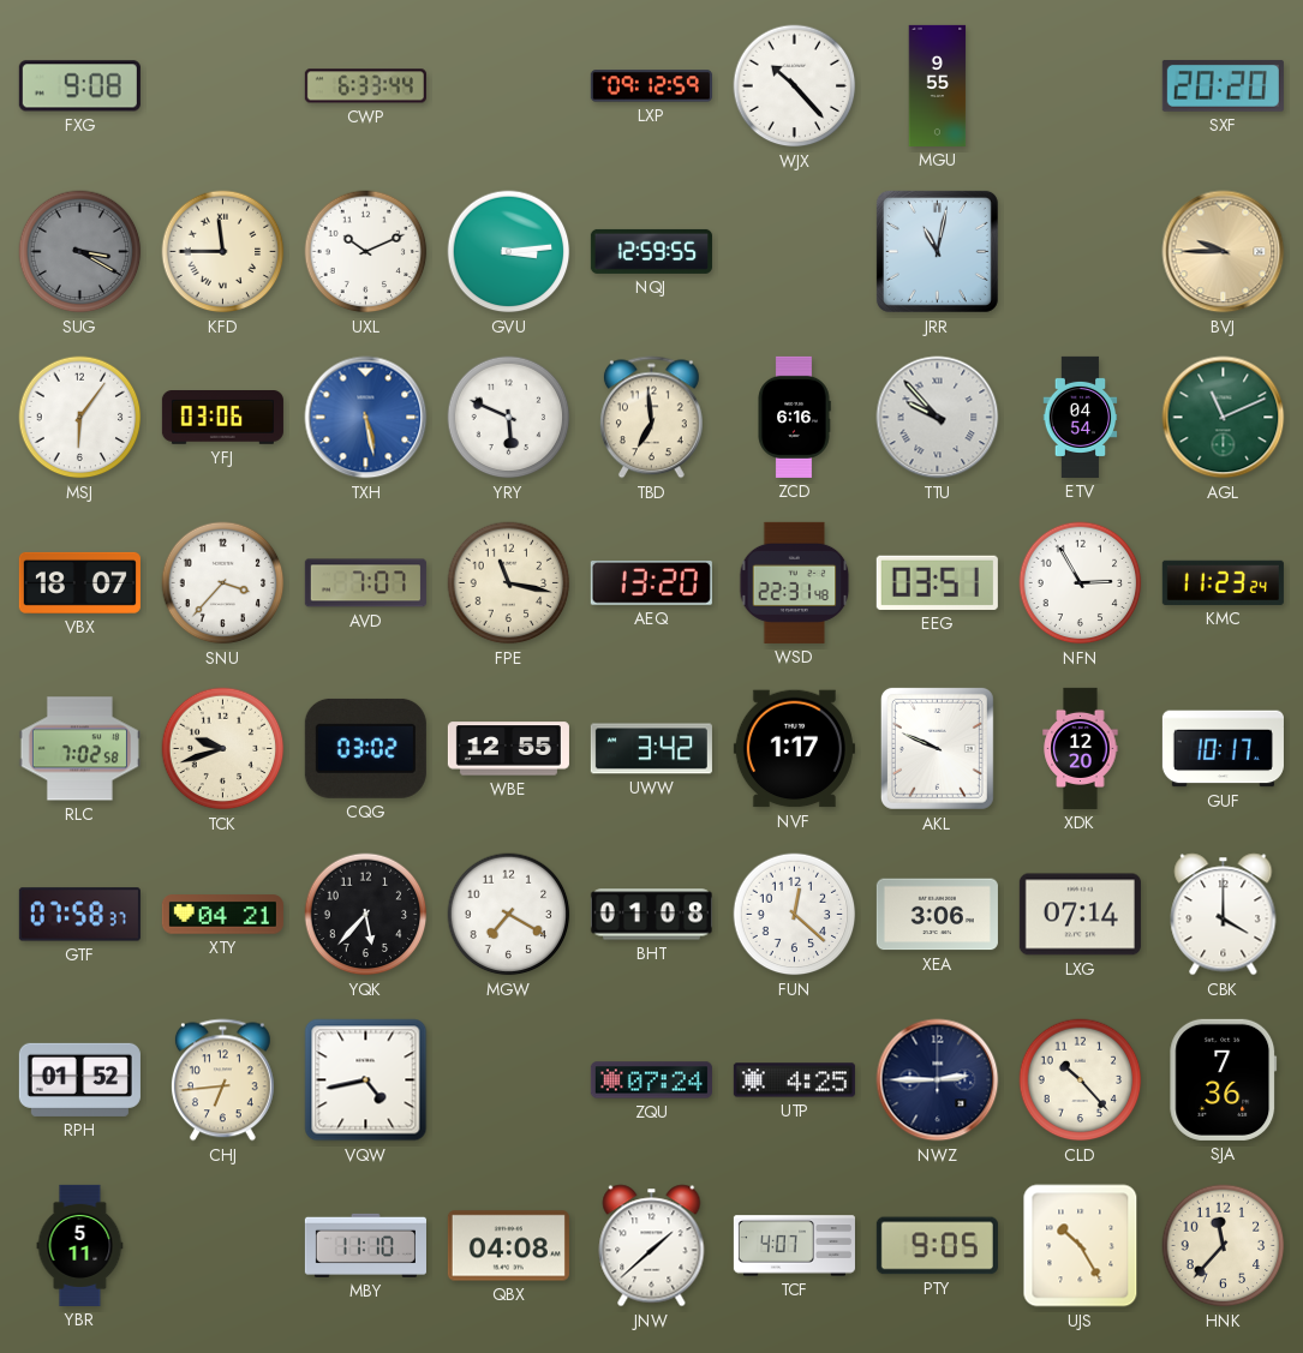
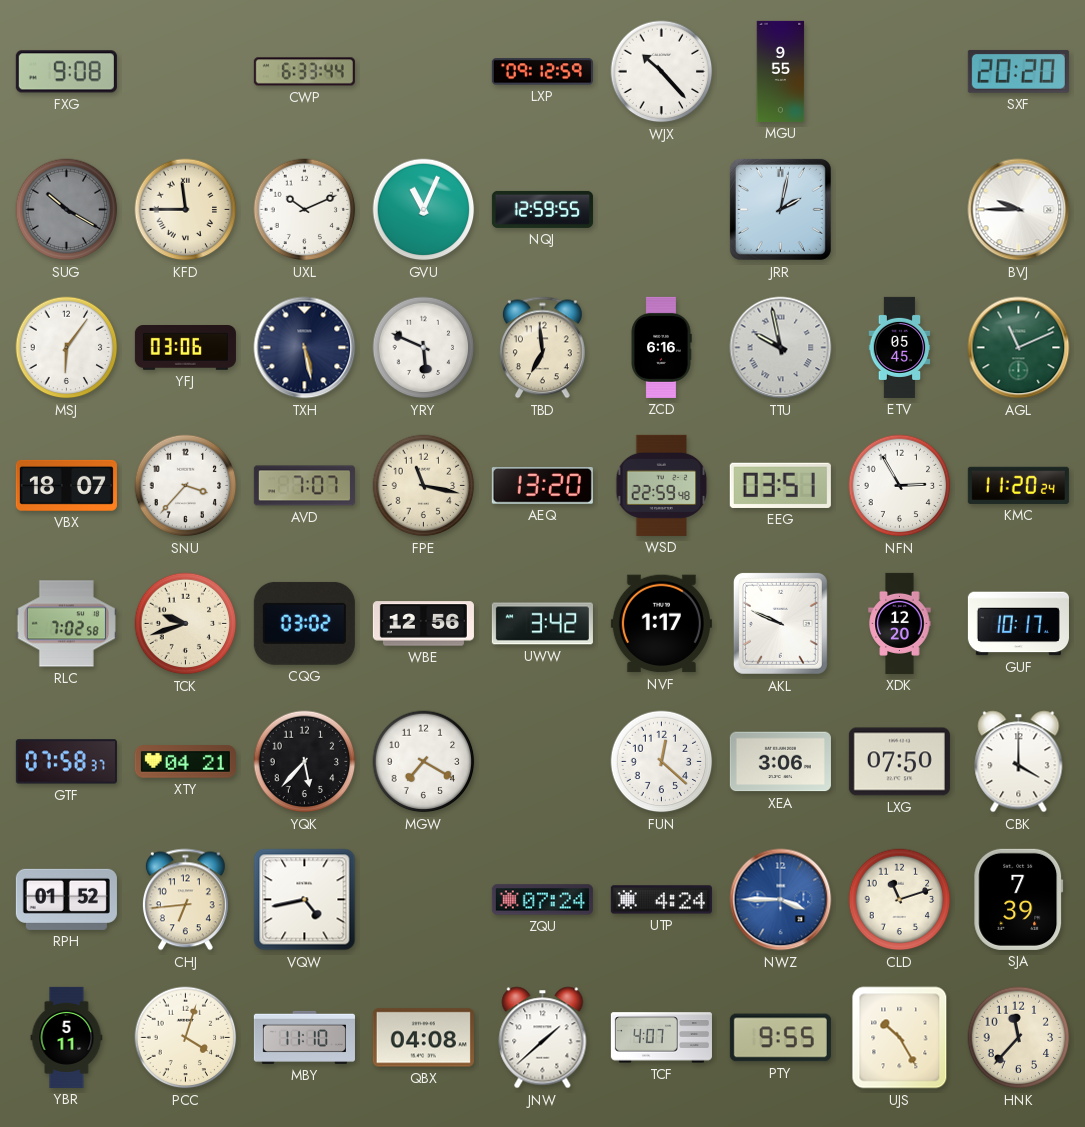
SUG: 3:20 -> 10:20
GVU: 3:14 -> 11:04
JRR: 11:02 -> 2:02
BVJ dial: champagne -> white
TXH dial: blue -> navy
TTU: 9:53 -> 9:58
ETV: 04:54 -> 05:45
WSD: 22:31 -> 22:59
KMC: 11:23 -> 11:20
WBE: 12:55 -> 12:56
BHT: 01:08 -> none
LXG: 07:14 -> 07:50
UTP: 4:25 -> 4:24
NWZ: 2:45 -> 3:45
NWZ dial: navy -> blue
CLD: 10:23 -> 11:12
SJA: 7:36 -> 7:39
PCC: none -> 4:03
PTY: 9:05 -> 9:55
